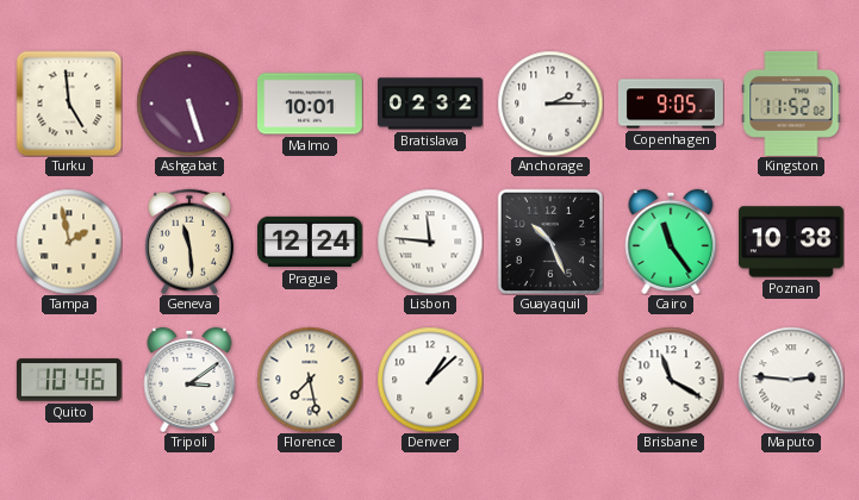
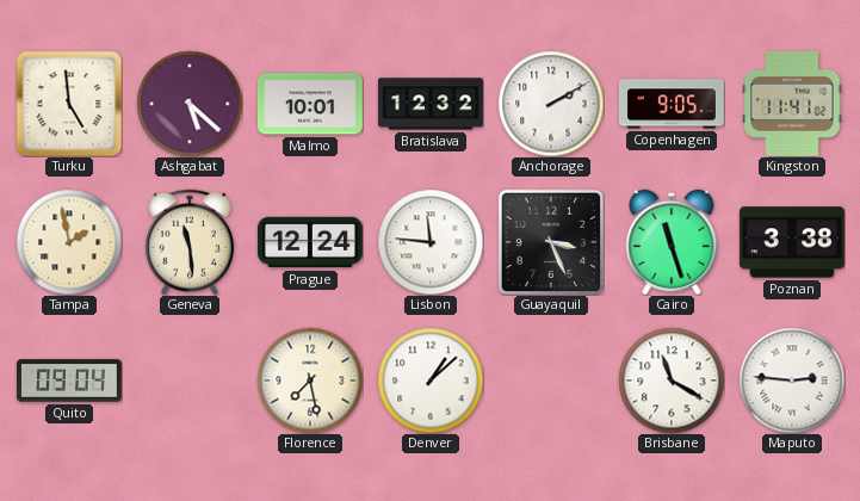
Ashgabat: 5:27 -> 5:22
Bratislava: 02:32 -> 12:32
Anchorage: 2:15 -> 2:10
Kingston: 11:52 -> 11:41
Guayaquil: 10:26 -> 3:26
Cairo: 11:24 -> 11:27
Poznan: 10:38 -> 3:38
Quito: 10:46 -> 09:04
Tripoli: 3:09 -> none
